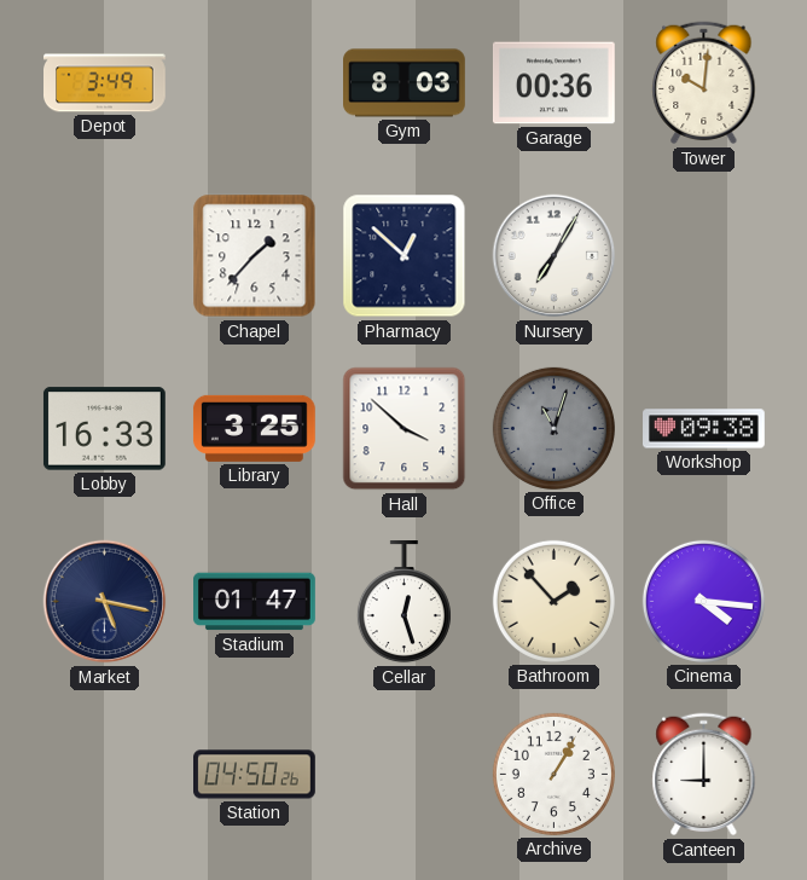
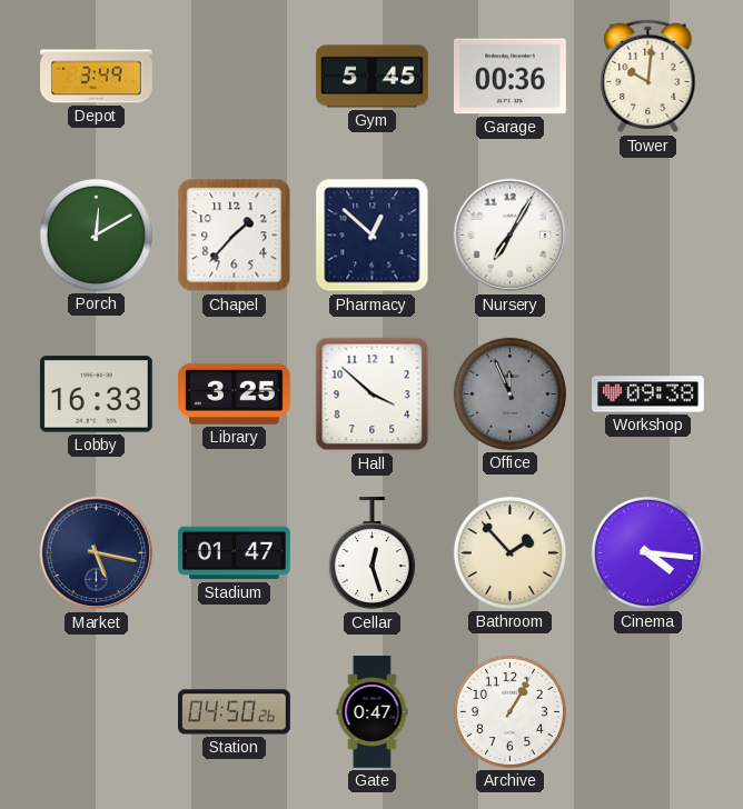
Gym: 8:03 -> 5:45
Porch: none -> 12:10
Office: 11:03 -> 11:56
Gate: none -> 0:47
Canteen: 9:00 -> none
